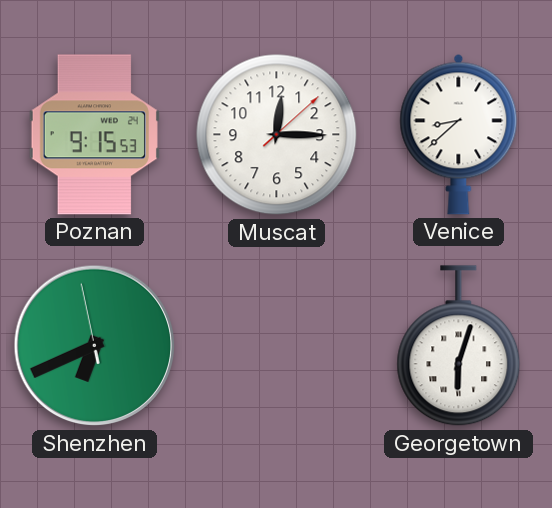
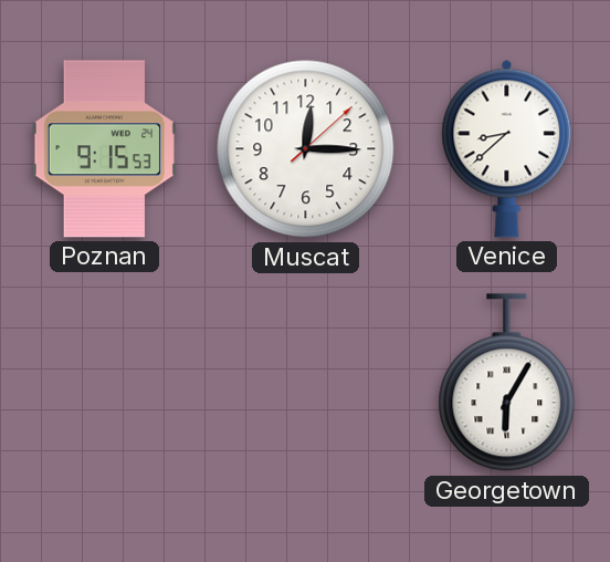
Shenzhen: 6:40 -> none
Georgetown: 6:03 -> 6:05
